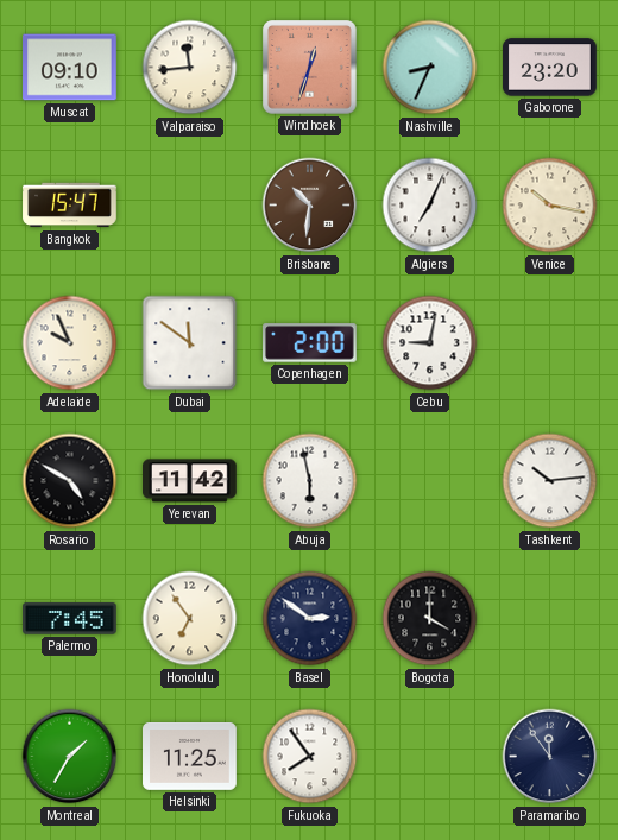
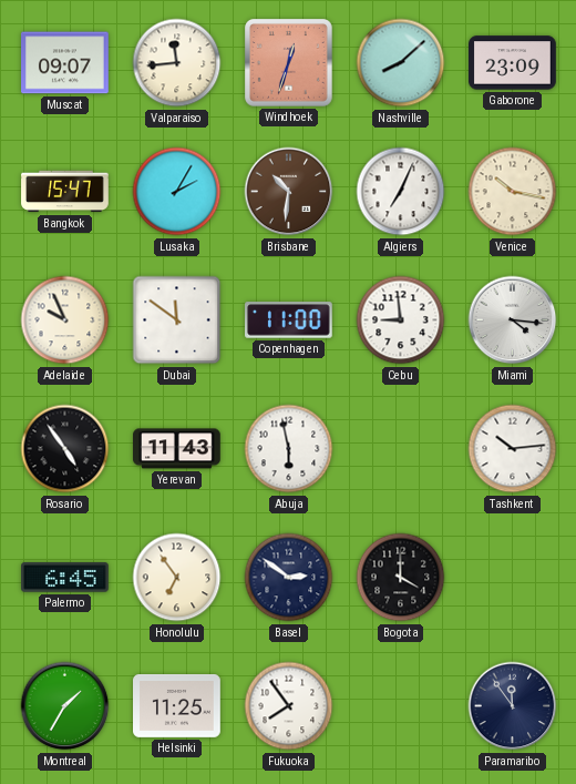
Muscat: 09:10 -> 09:07
Nashville: 8:34 -> 8:08
Gaborone: 23:20 -> 23:09
Lusaka: none -> 2:05
Copenhagen: 2:00 -> 11:00
Cebu: 9:02 -> 8:59
Miami: none -> 4:16
Rosario: 4:50 -> 4:54
Yerevan: 11:42 -> 11:43
Palermo: 7:45 -> 6:45
